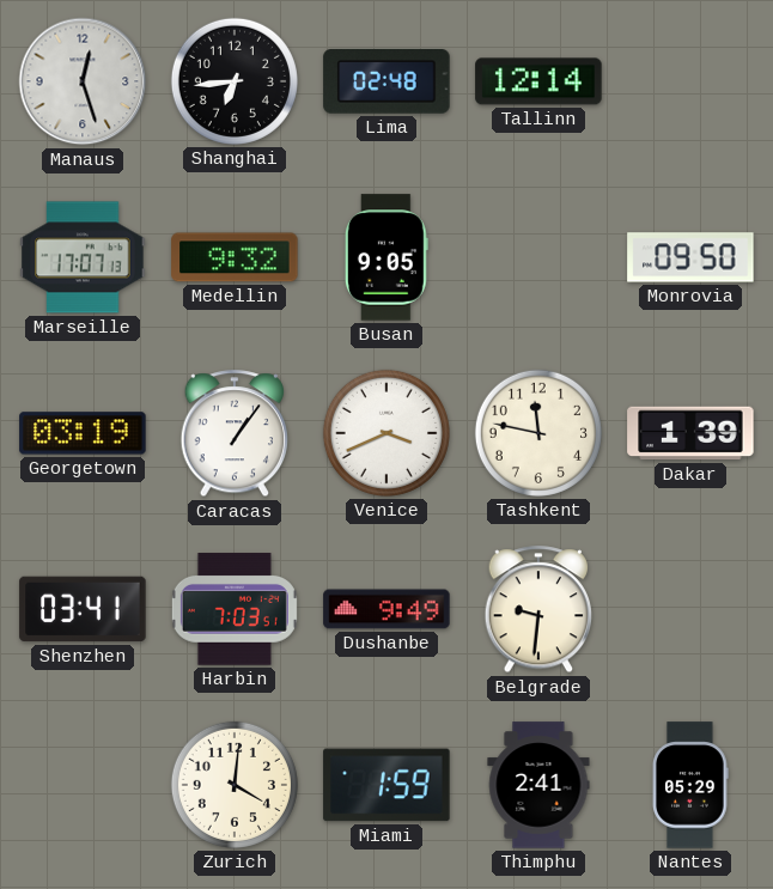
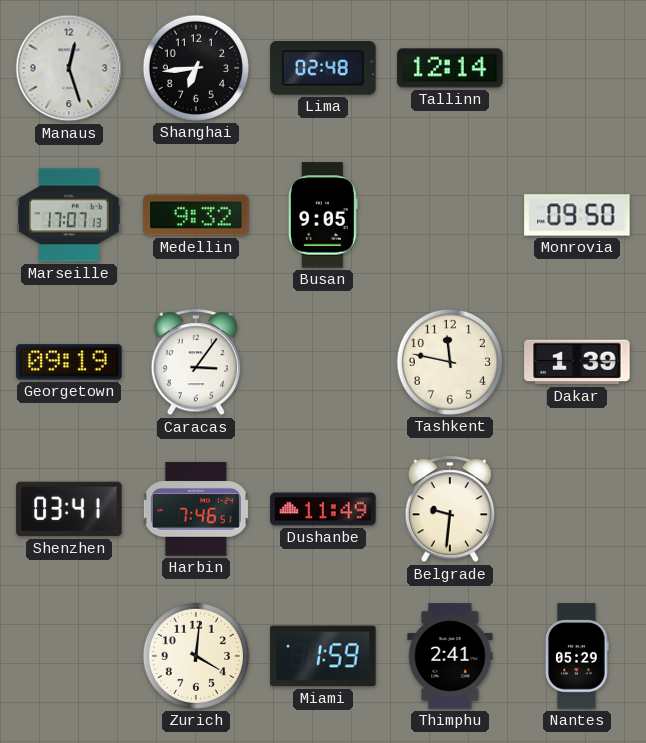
Georgetown: 03:19 -> 09:19
Caracas: 1:06 -> 3:06
Venice: 3:41 -> none
Harbin: 7:03 -> 7:46
Dushanbe: 9:49 -> 11:49
